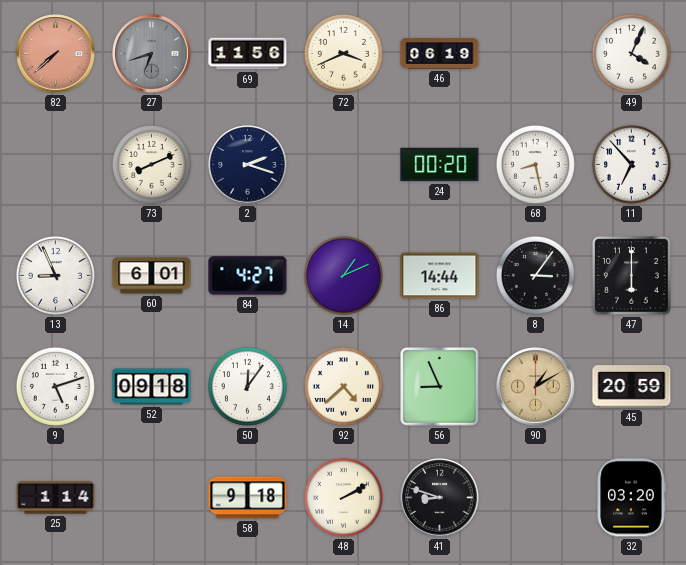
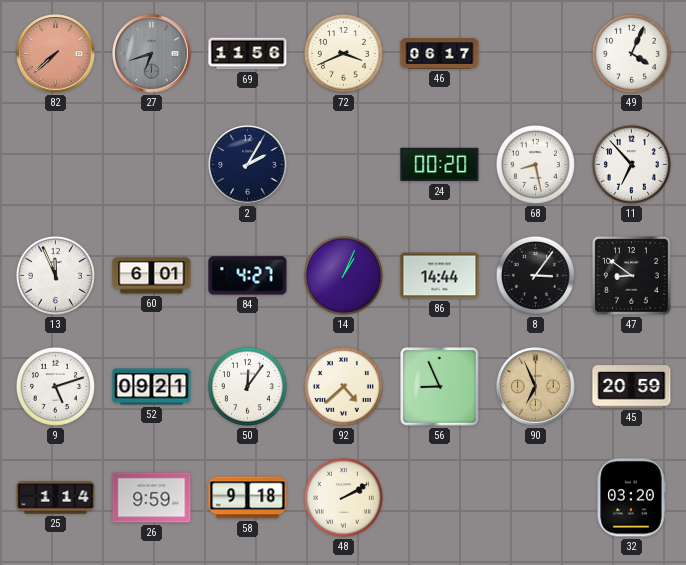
46: 06:19 -> 06:17
73: 8:11 -> none
2: 2:18 -> 2:05
13: 8:56 -> 11:56
14: 1:11 -> 1:04
47: 6:00 -> 8:51
52: 09:18 -> 09:21
90: 1:10 -> 6:56
26: none -> 9:59
41: 8:48 -> none
